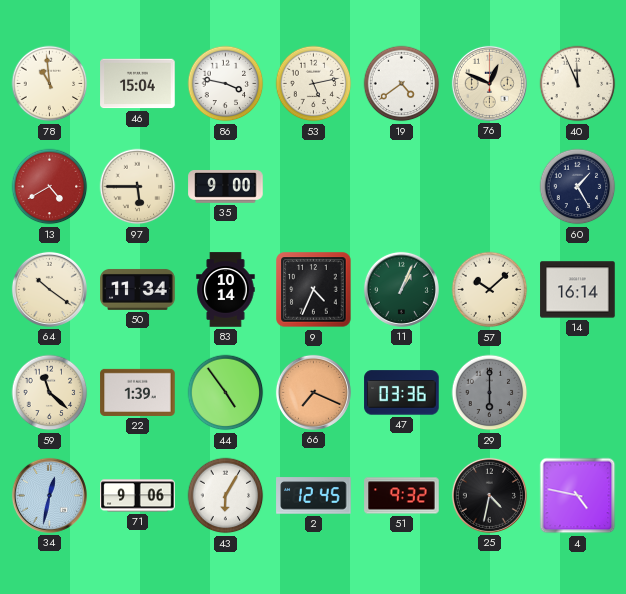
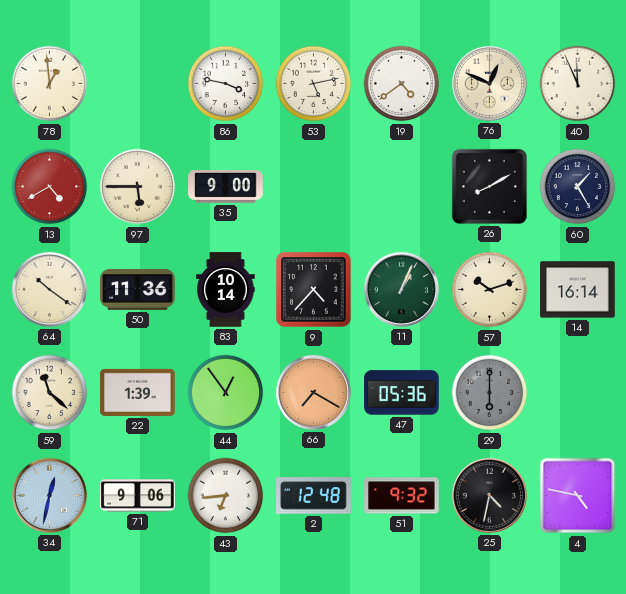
78: 10:59 -> 12:59
46: 15:04 -> none
26: none -> 8:10
50: 11:34 -> 11:36
9: 4:34 -> 4:37
57: 10:08 -> 10:12
44: 4:54 -> 12:54
66: 7:19 -> 7:20
47: 03:36 -> 05:36
43: 6:05 -> 6:44
2: 12:45 -> 12:48
